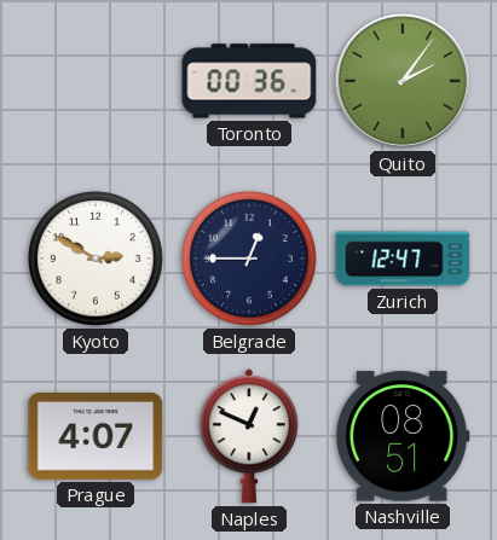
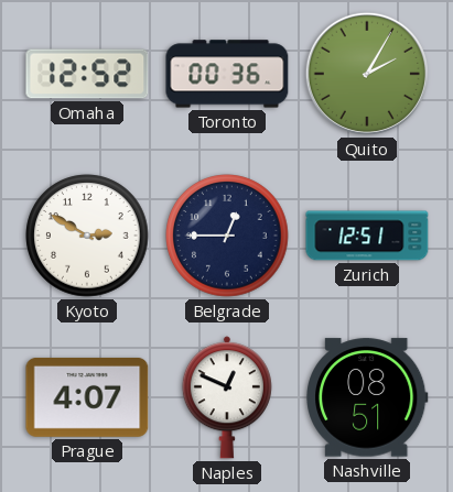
Omaha: none -> 12:52
Quito: 2:06 -> 2:05
Zurich: 12:47 -> 12:51
